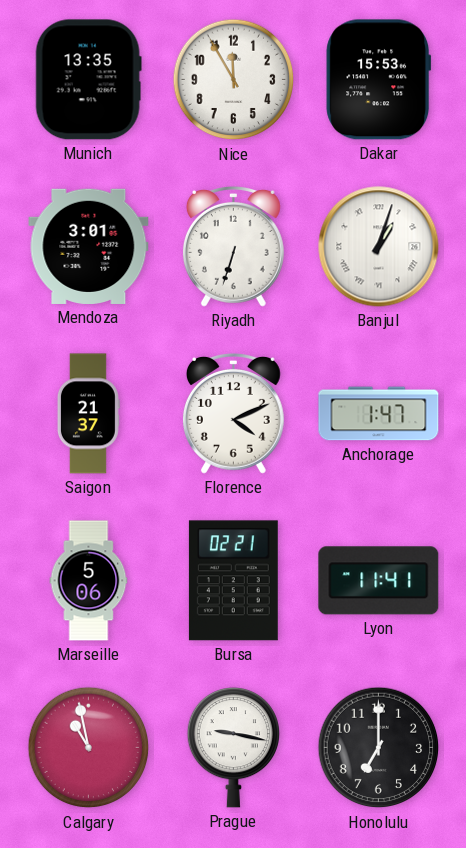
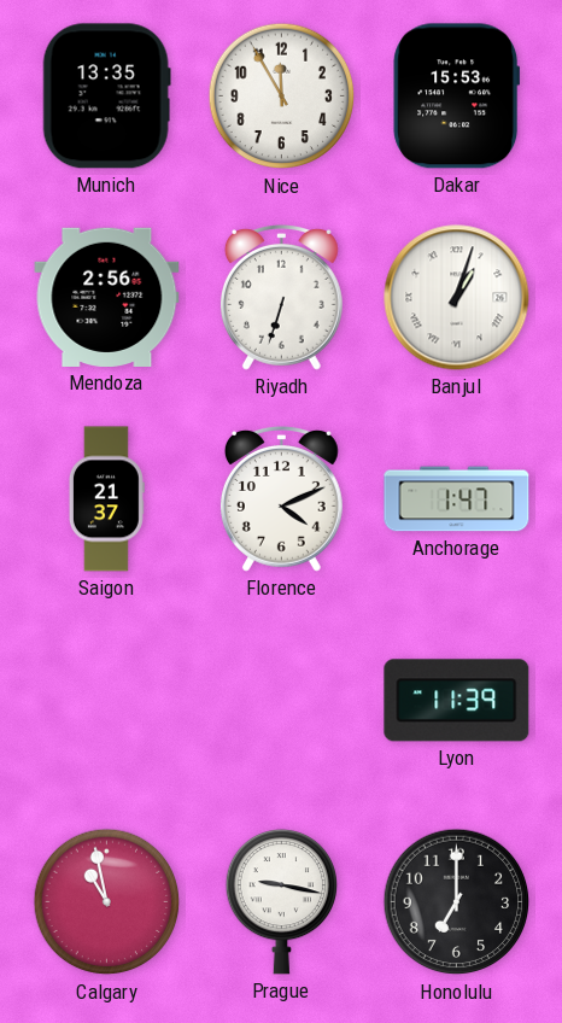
Mendoza: 3:01 -> 2:56
Marseille: 5:06 -> none
Bursa: 02:21 -> none
Lyon: 11:41 -> 11:39
